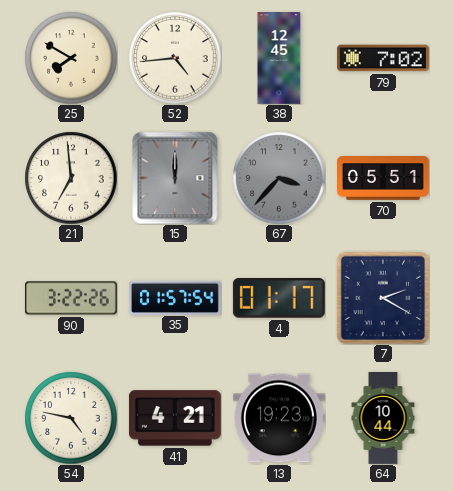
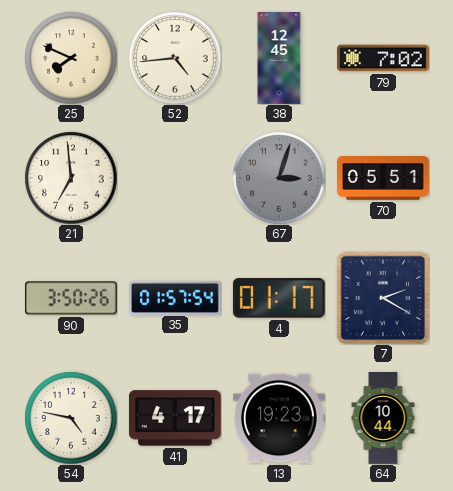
25: 7:50 -> 7:49
15: 12:00 -> none
67: 3:37 -> 3:03
90: 3:22 -> 3:50
41: 4:21 -> 4:17
